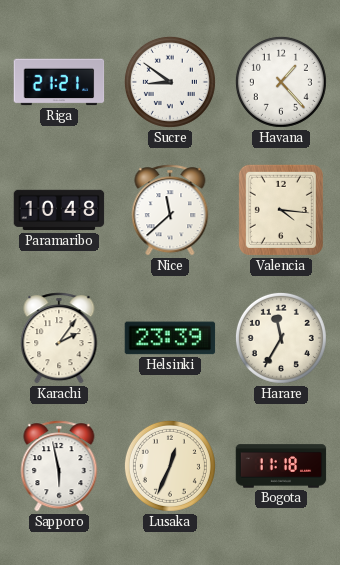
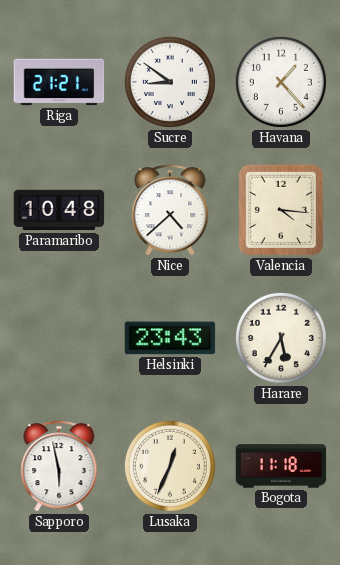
Nice: 11:38 -> 4:38
Karachi: 2:06 -> none
Helsinki: 23:39 -> 23:43
Harare: 11:35 -> 5:35
